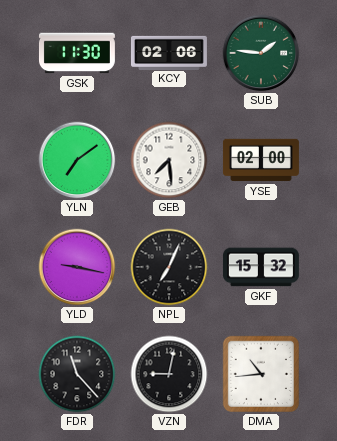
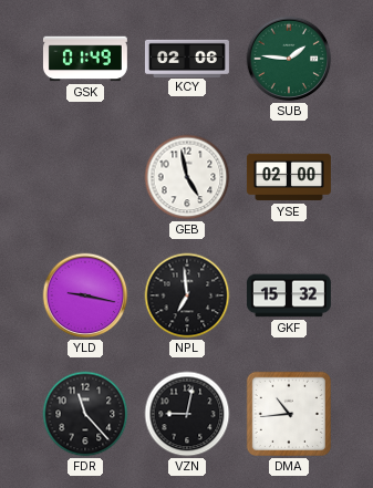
GSK: 11:30 -> 01:49
YLN: 7:09 -> none
GEB: 7:29 -> 4:58
NPL: 7:04 -> 6:59
